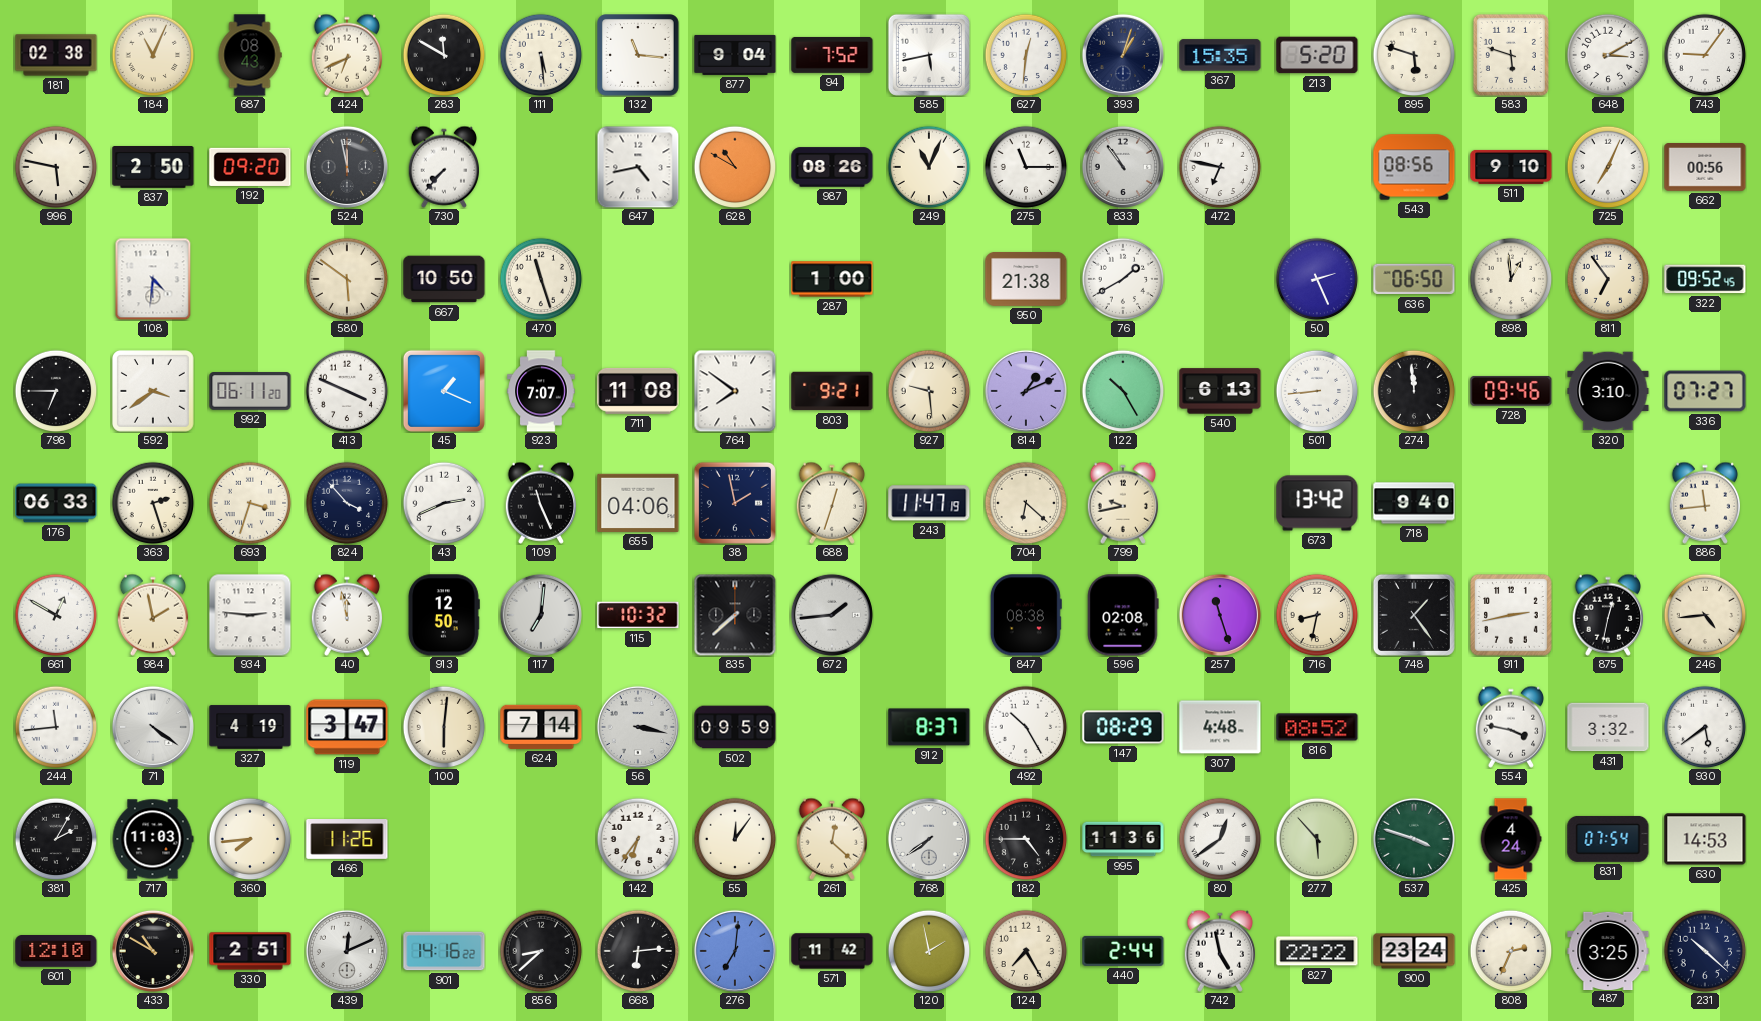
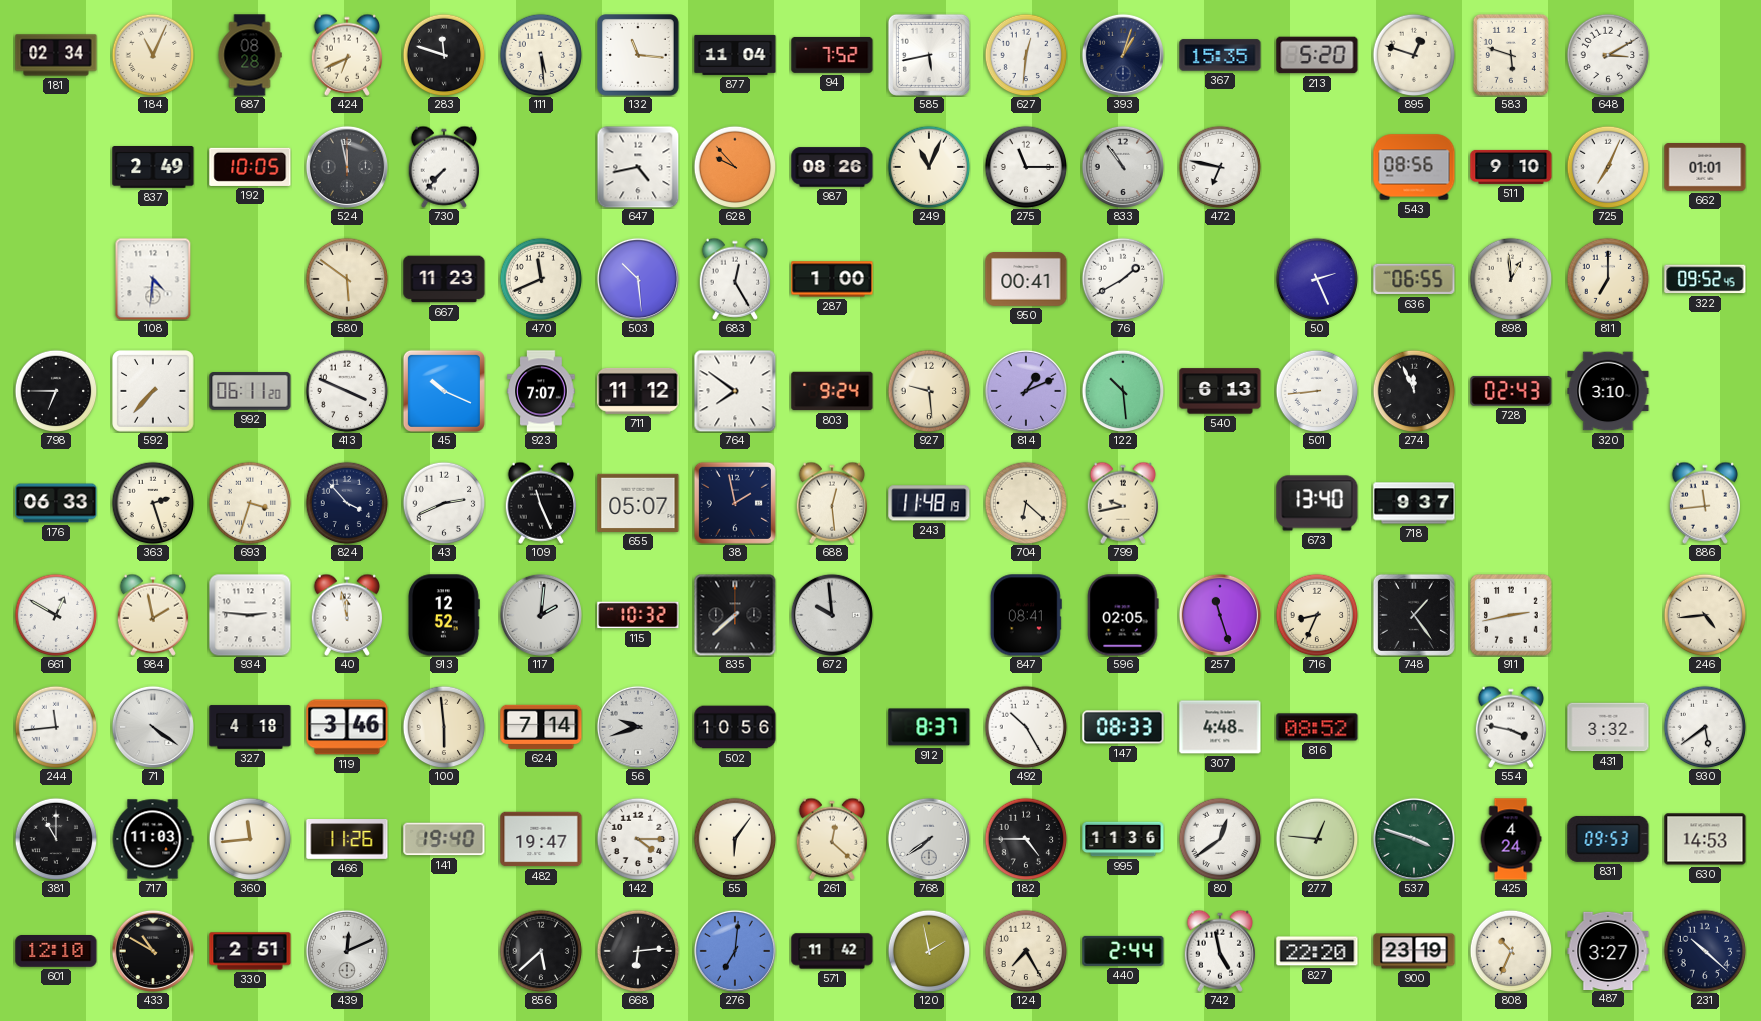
181: 02:38 -> 02:34
687: 08:43 -> 08:28
283: 11:50 -> 11:48
877: 9:04 -> 11:04
895: 5:48 -> 12:48
743: 9:06 -> none
996: 5:47 -> none
837: 2:50 -> 2:49
192: 09:20 -> 10:05
628: 10:50 -> 9:53
662: 00:56 -> 01:01
667: 10:50 -> 11:23
470: 11:27 -> 11:41
503: none -> 10:29
683: none -> 12:25
950: 21:38 -> 00:41
636: 06:50 -> 06:55
811: 6:54 -> 7:00
592: 3:39 -> 7:37
45: 1:19 -> 10:19
711: 11:08 -> 11:12
803: 9:21 -> 9:24
122: 10:25 -> 10:29
274: 11:59 -> 11:56
728: 09:46 -> 02:43
336: 07:27 -> none
655: 04:06 -> 05:07
688: 12:33 -> 12:29
243: 11:47 -> 11:48
673: 13:42 -> 13:40
718: 9:40 -> 9:37
913: 12:50 -> 12:52
117: 7:01 -> 2:01
672: 1:44 -> 9:59
847: 08:38 -> 08:41
596: 02:08 -> 02:05
716: 8:32 -> 8:34
875: 12:32 -> none
327: 4:19 -> 4:18
119: 3:47 -> 3:46
100: 6:01 -> 5:59
56: 3:17 -> 9:42
502: 09:59 -> 10:56
147: 08:29 -> 08:33
381: 2:05 -> 11:00
360: 7:44 -> 11:44
141: none -> 19:40
482: none -> 19:47
142: 6:36 -> 4:15
55: 12:06 -> 6:06
277: 5:53 -> 12:46
831: 07:54 -> 09:53
901: 14:16 -> none
856: 8:38 -> 5:38
827: 22:22 -> 22:20
900: 23:24 -> 23:19
808: 2:34 -> 10:34
487: 3:25 -> 3:27
